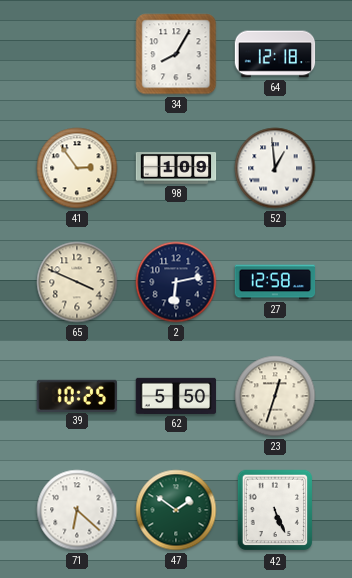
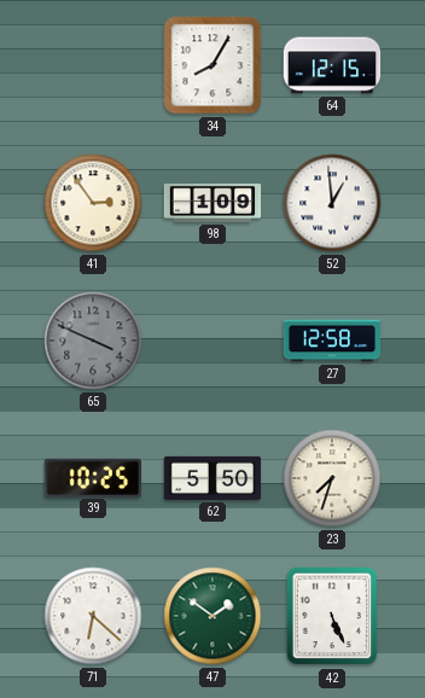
64: 12:18 -> 12:15
65 dial: cream -> grey
2: 6:13 -> none
23: 12:33 -> 7:33
